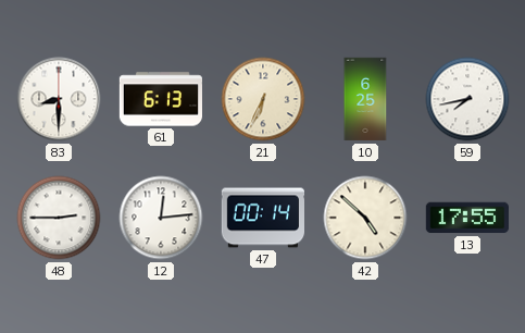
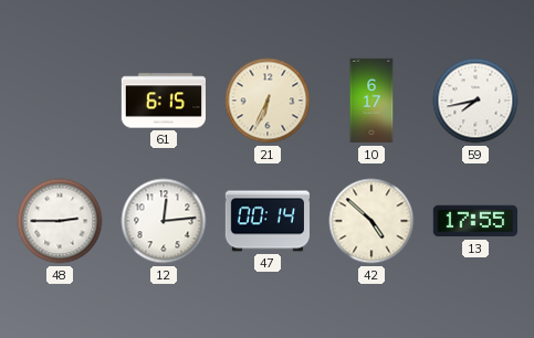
83: 8:30 -> none
61: 6:13 -> 6:15
10: 6:25 -> 6:17
